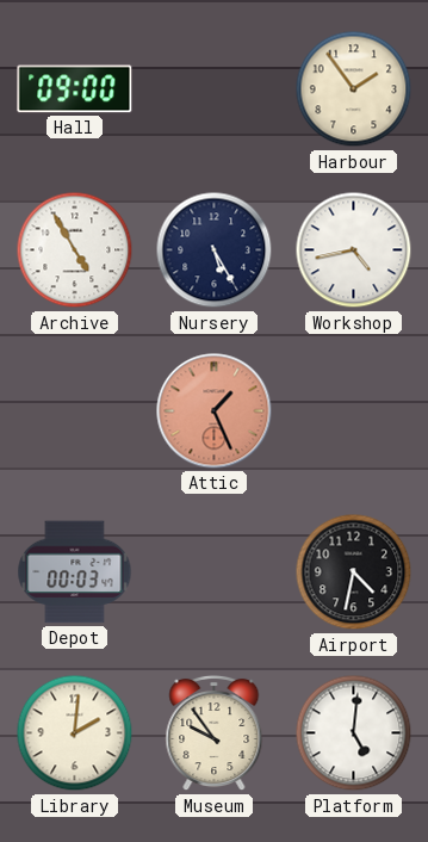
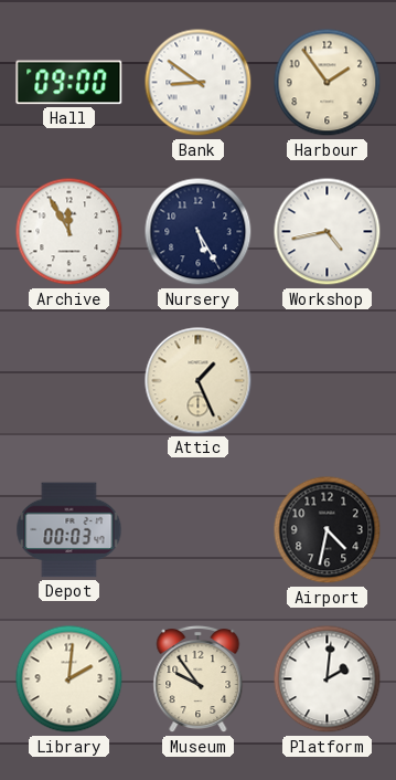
Bank: none -> 8:51
Archive: 4:55 -> 11:55
Attic dial: salmon -> cream
Platform: 5:01 -> 2:01
